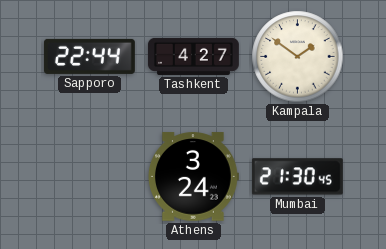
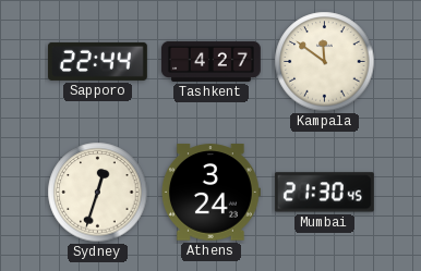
Kampala: 1:51 -> 11:51
Sydney: none -> 12:33
